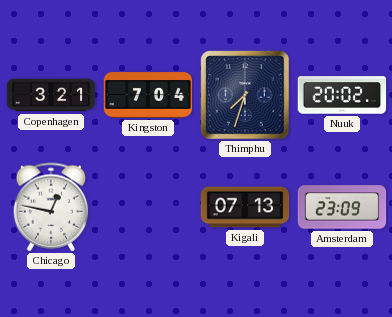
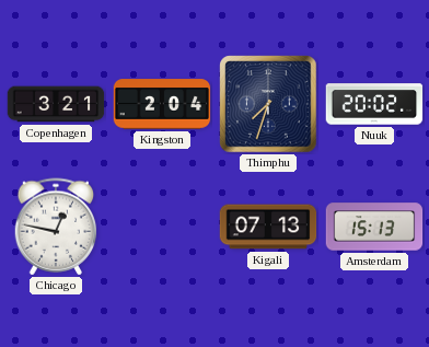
Kingston: 7:04 -> 2:04
Amsterdam: 23:09 -> 15:13
